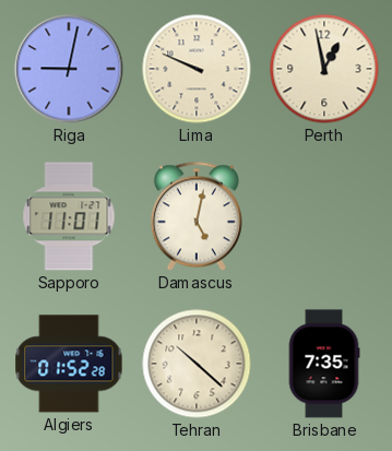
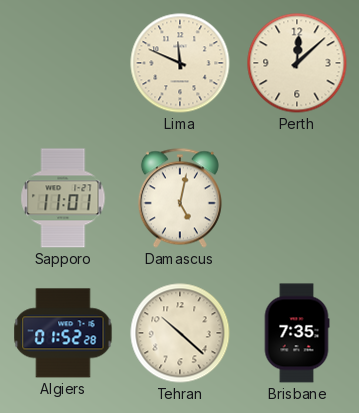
Riga: 9:02 -> none
Lima: 9:49 -> 11:49
Perth: 12:58 -> 12:08
